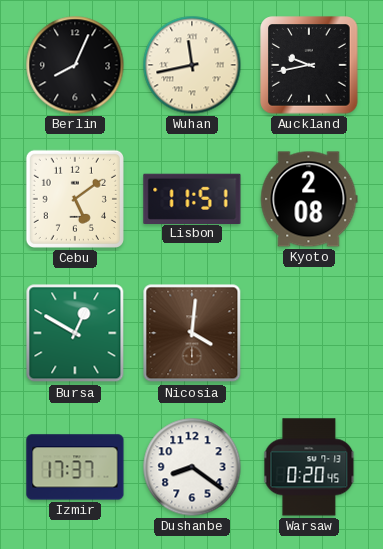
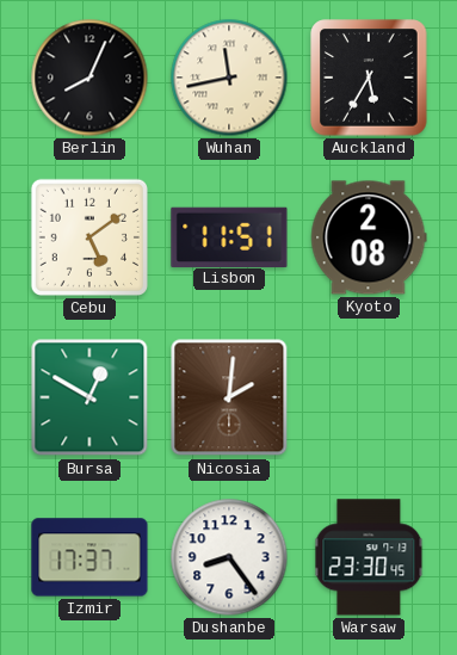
Auckland: 9:43 -> 5:35
Nicosia: 4:01 -> 2:01
Dushanbe: 8:21 -> 8:24
Warsaw: 0:20 -> 23:30
